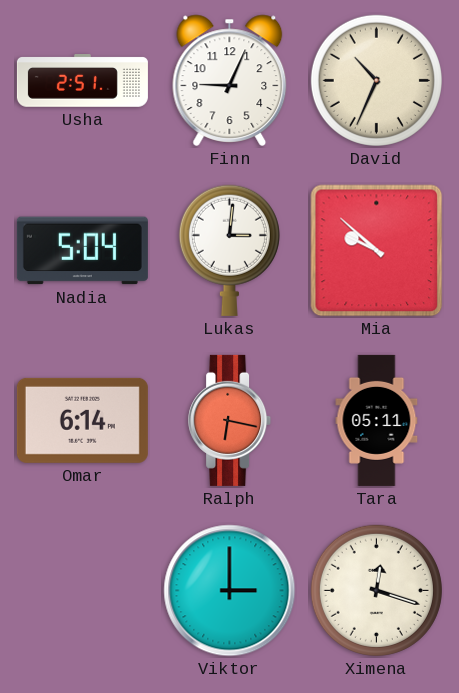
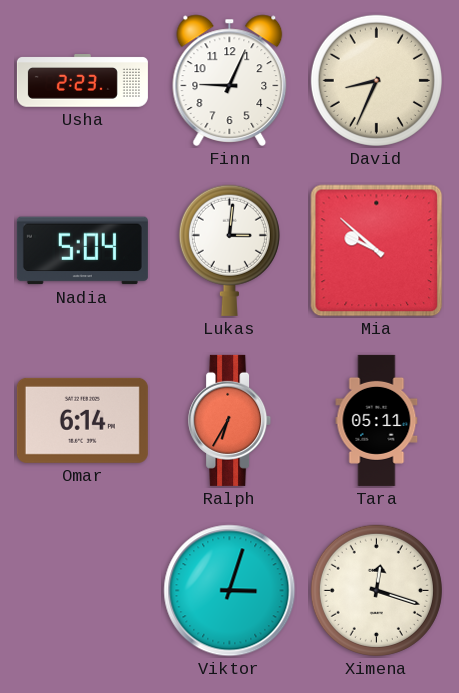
Usha: 2:51 -> 2:23
David: 10:34 -> 8:34
Ralph: 6:17 -> 6:35
Viktor: 3:00 -> 3:03
